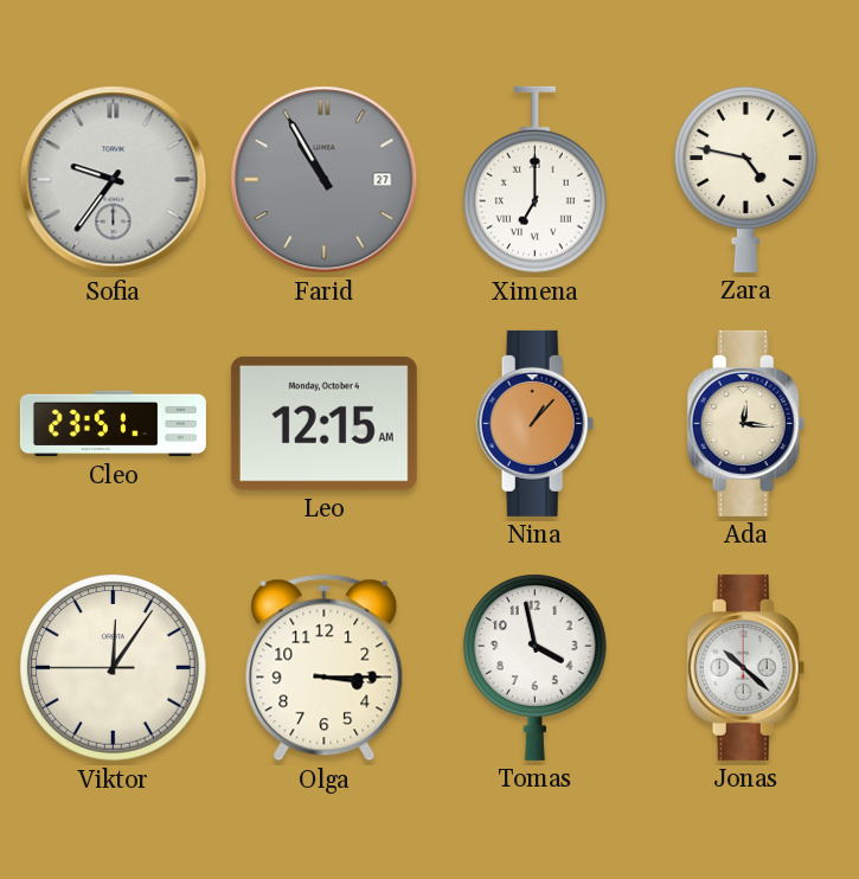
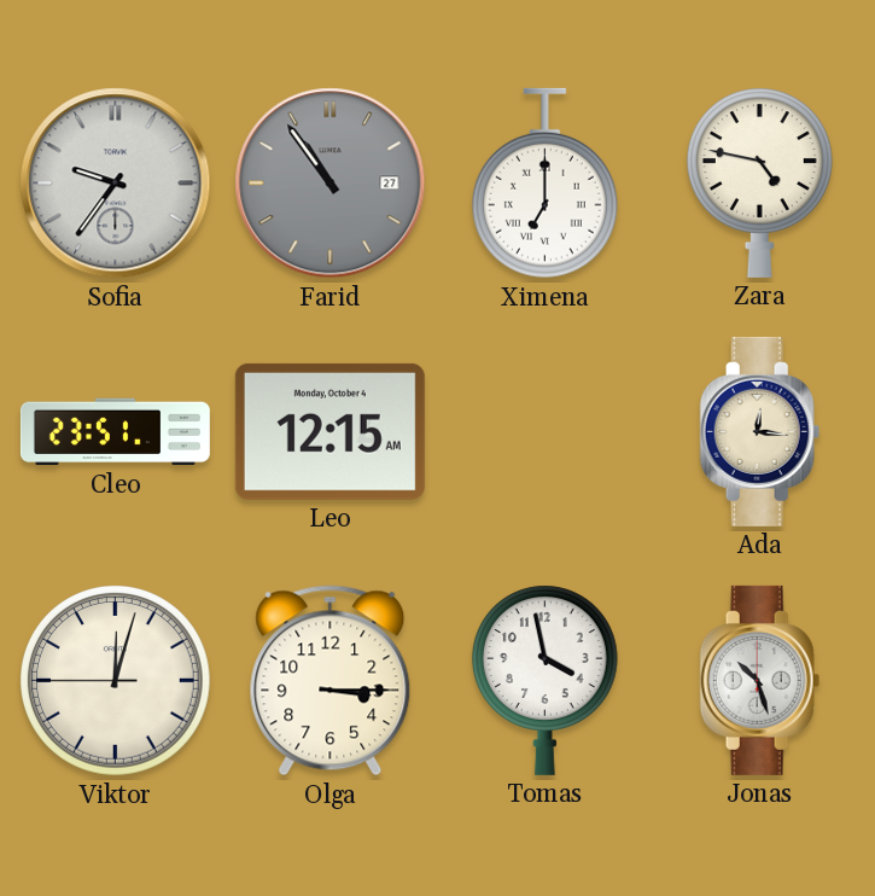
Farid: 10:55 -> 10:54
Nina: 1:07 -> none
Viktor: 12:05 -> 12:02
Jonas: 10:22 -> 10:27
